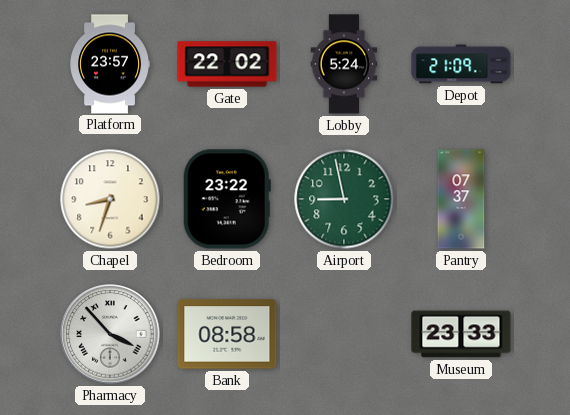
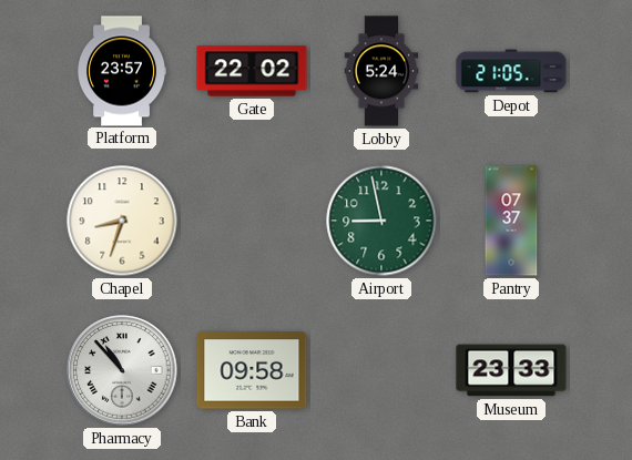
Depot: 21:09 -> 21:05
Bedroom: 23:22 -> none
Pharmacy: 3:53 -> 10:53
Bank: 08:58 -> 09:58
